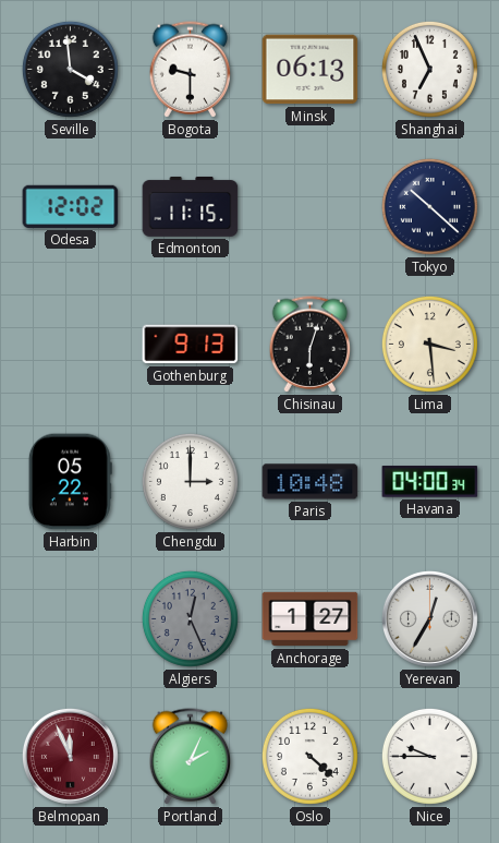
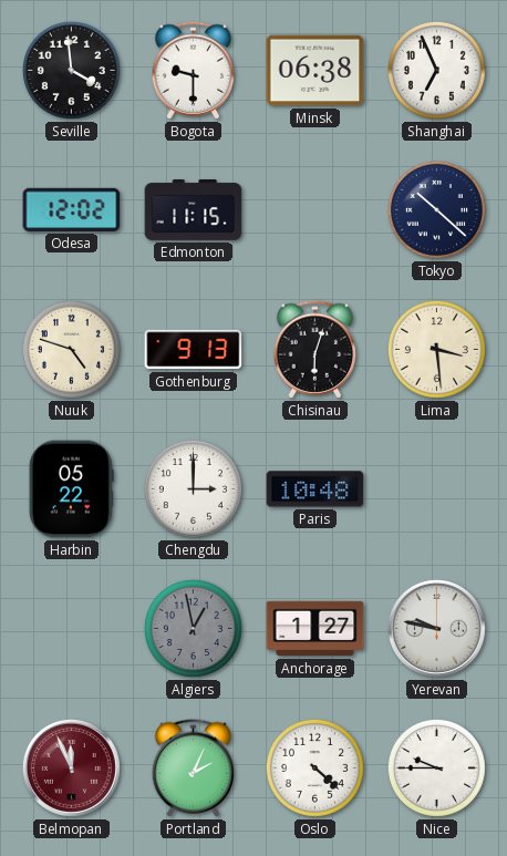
Minsk: 06:13 -> 06:38
Nuuk: none -> 4:48
Havana: 04:00 -> none
Algiers: 12:26 -> 12:58
Yerevan: 12:35 -> 9:47
